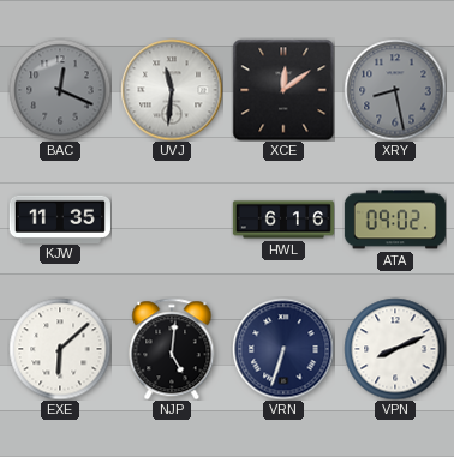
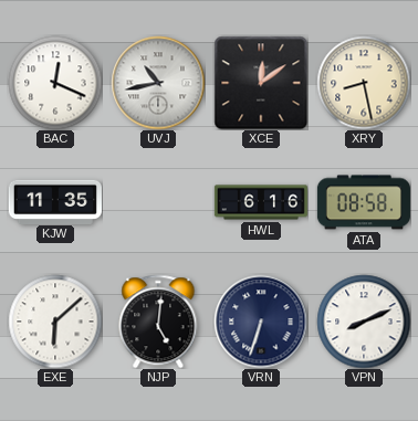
BAC dial: grey -> white
UVJ: 11:31 -> 10:43
XRY dial: grey -> cream
ATA: 09:02 -> 08:58
